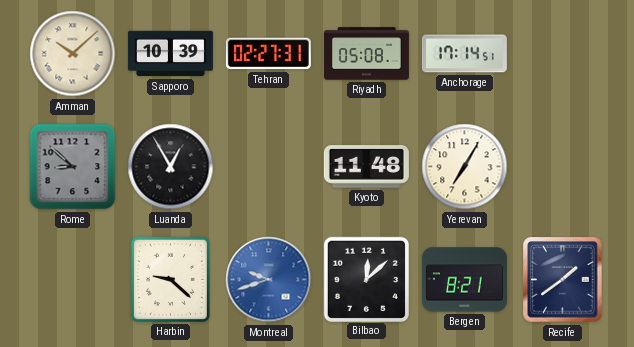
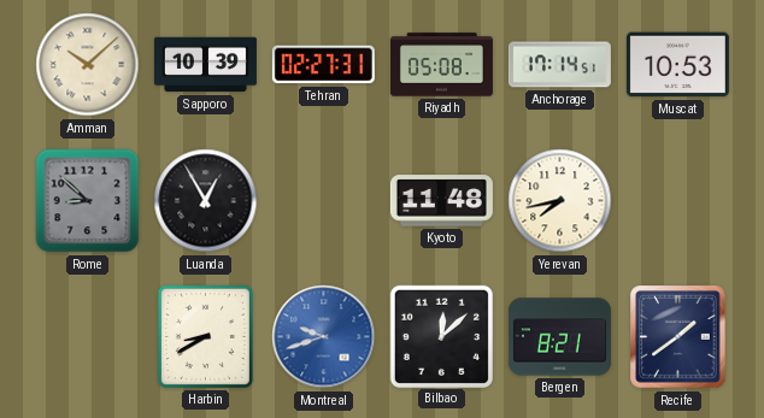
Muscat: none -> 10:53
Yerevan: 7:05 -> 7:43
Harbin: 9:22 -> 8:40
